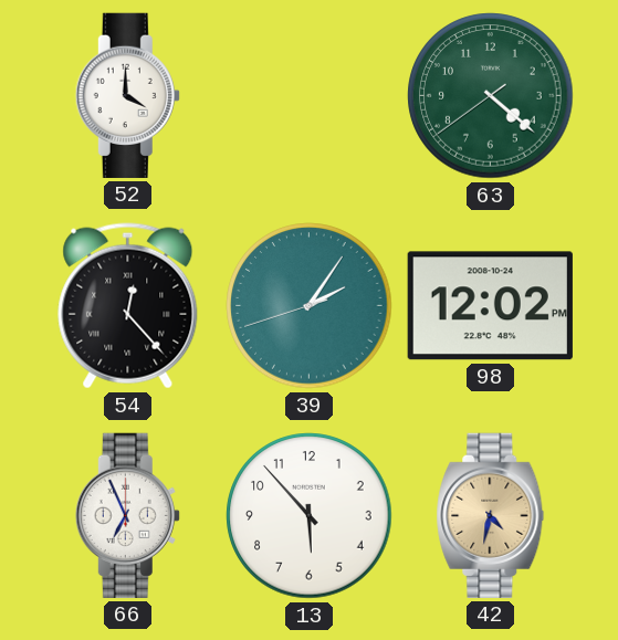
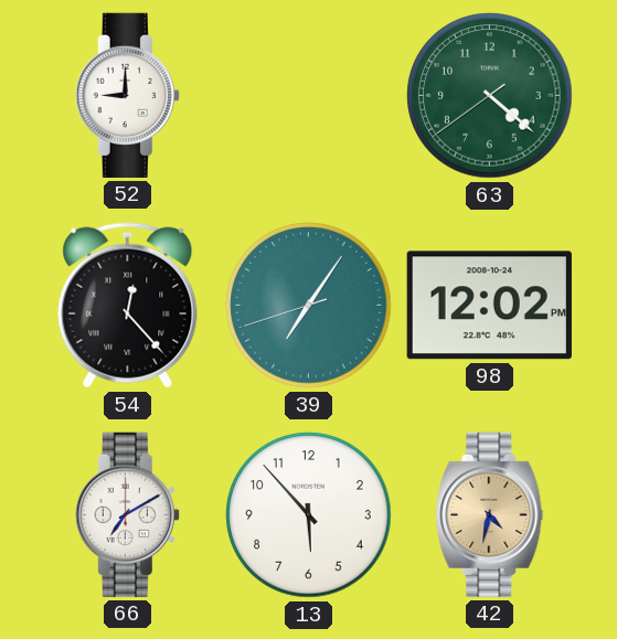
52: 4:00 -> 9:00
39: 2:05 -> 7:05
66: 6:56 -> 7:10
